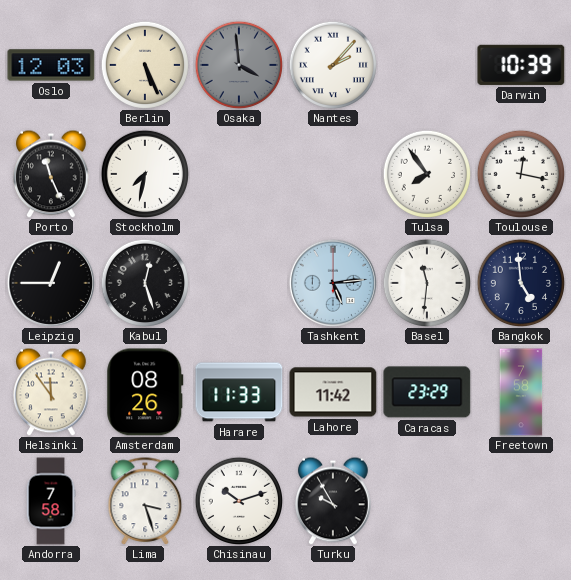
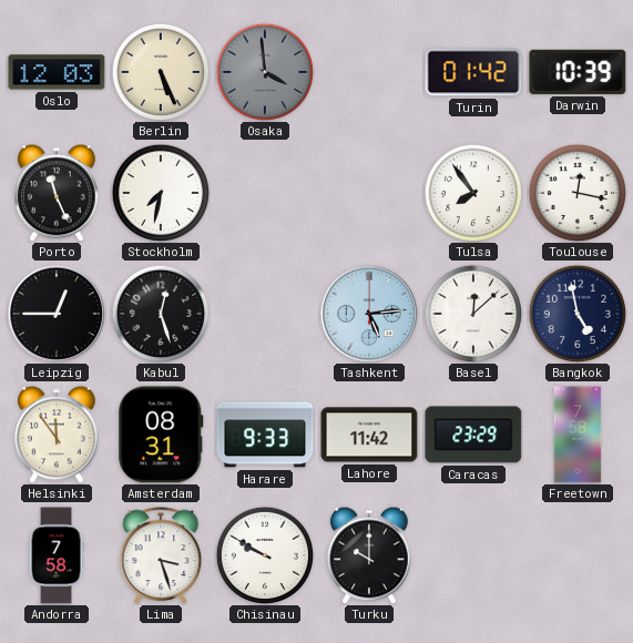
Nantes: 2:07 -> none
Turin: none -> 01:42
Basel: 11:31 -> 12:08
Bangkok: 4:59 -> 4:58
Amsterdam: 08:26 -> 08:31
Harare: 11:33 -> 9:33
Chisinau: 10:12 -> 9:50
Turku: 9:55 -> 10:00
